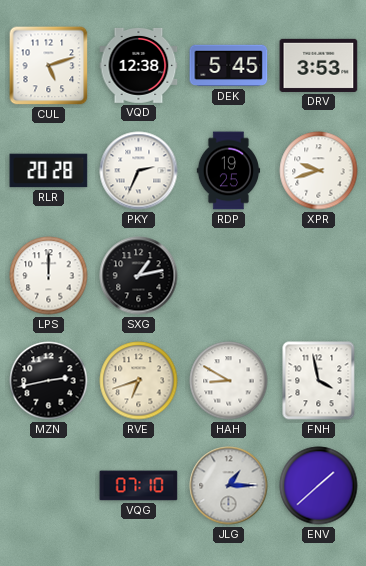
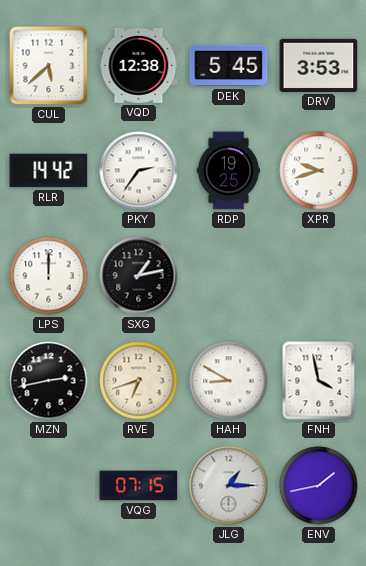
CUL: 5:12 -> 5:38
RLR: 20:28 -> 14:42
PKY: 2:34 -> 2:36
VQG: 07:10 -> 07:15
ENV: 1:38 -> 1:43
